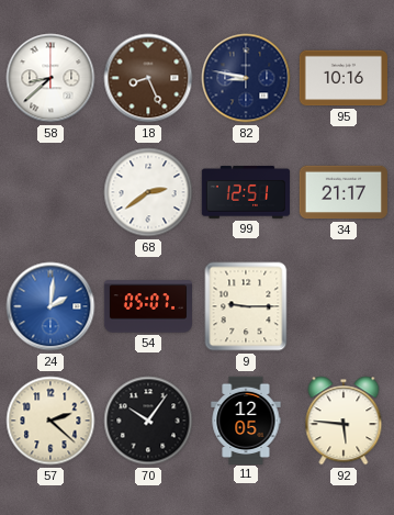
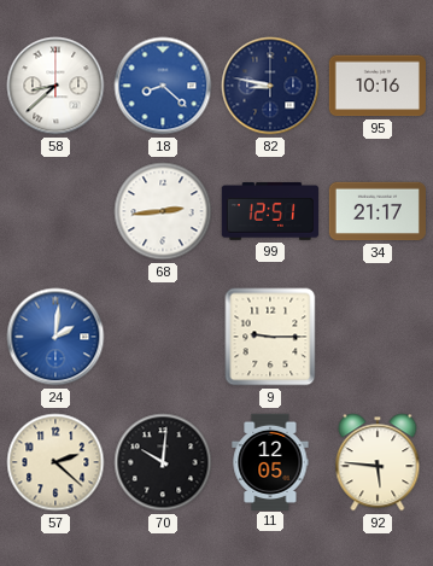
18: 8:26 -> 8:22
18 dial: brown -> blue
68: 2:39 -> 2:44
54: 05:07 -> none
70: 10:06 -> 10:01
